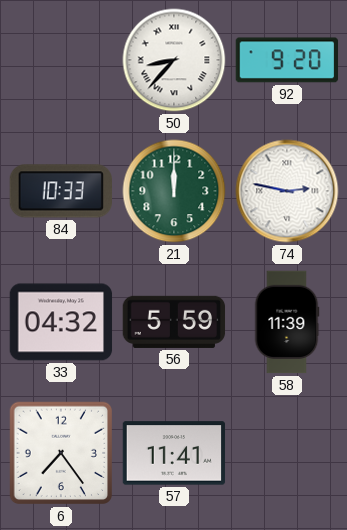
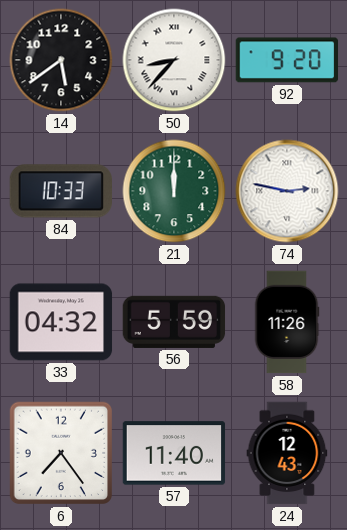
14: none -> 5:39
58: 11:39 -> 11:26
57: 11:41 -> 11:40
24: none -> 12:43
